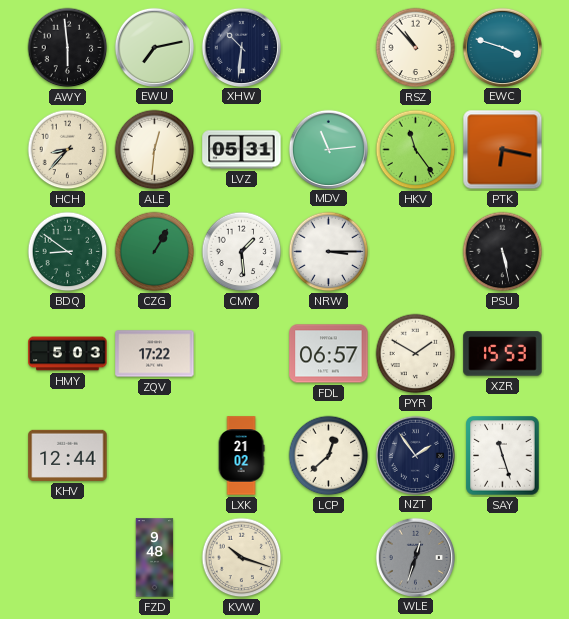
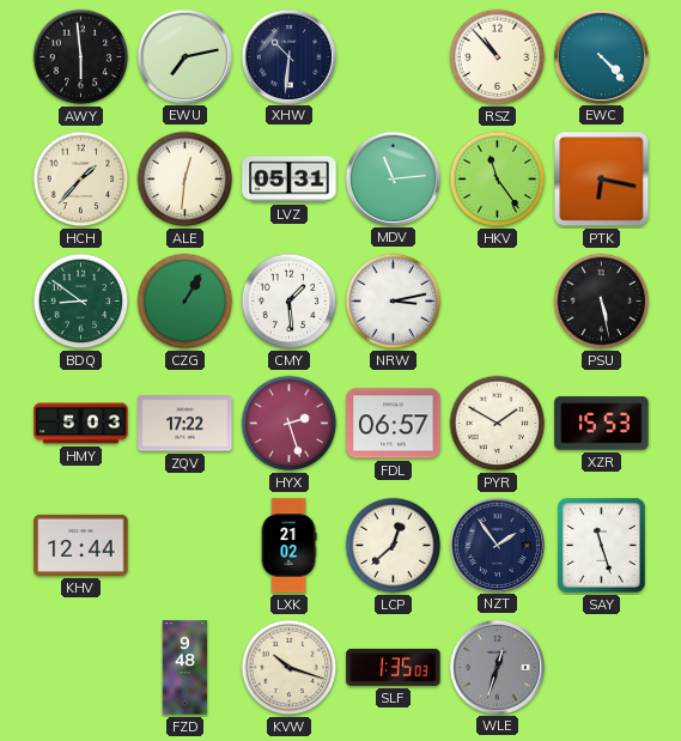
EWC: 3:48 -> 4:23
HCH: 8:37 -> 1:37
NRW: 3:15 -> 3:13
HYX: none -> 2:27
SLF: none -> 1:35
